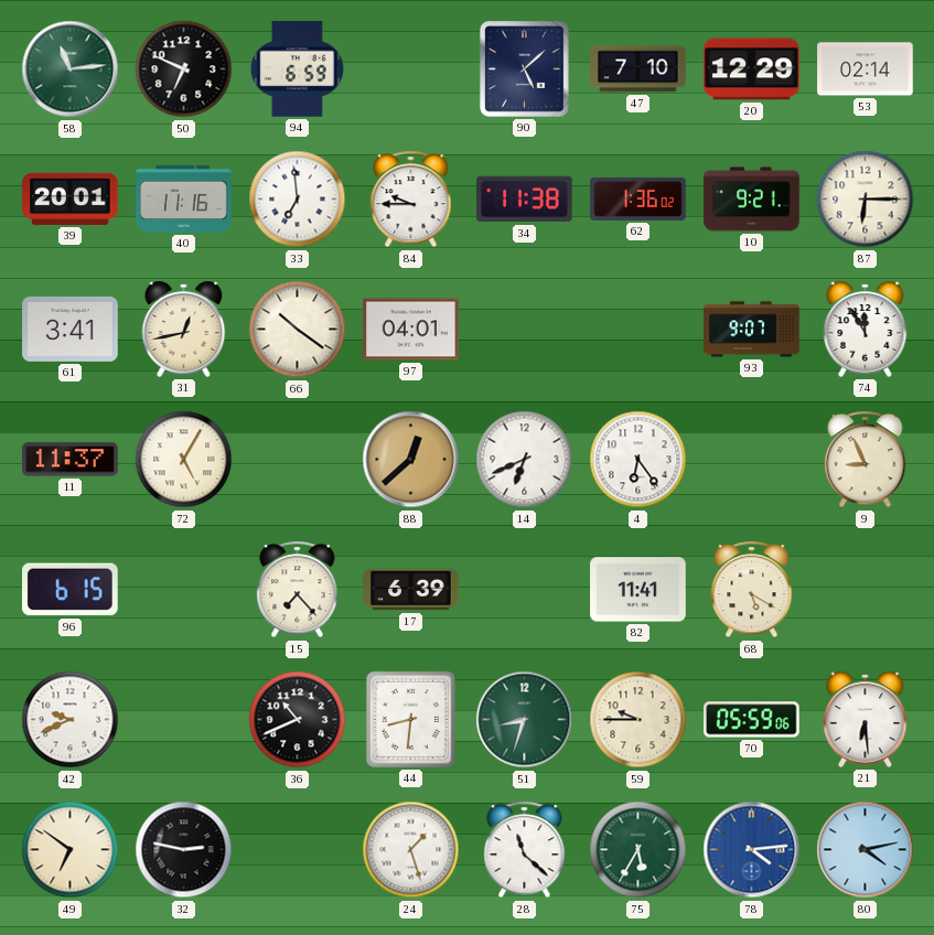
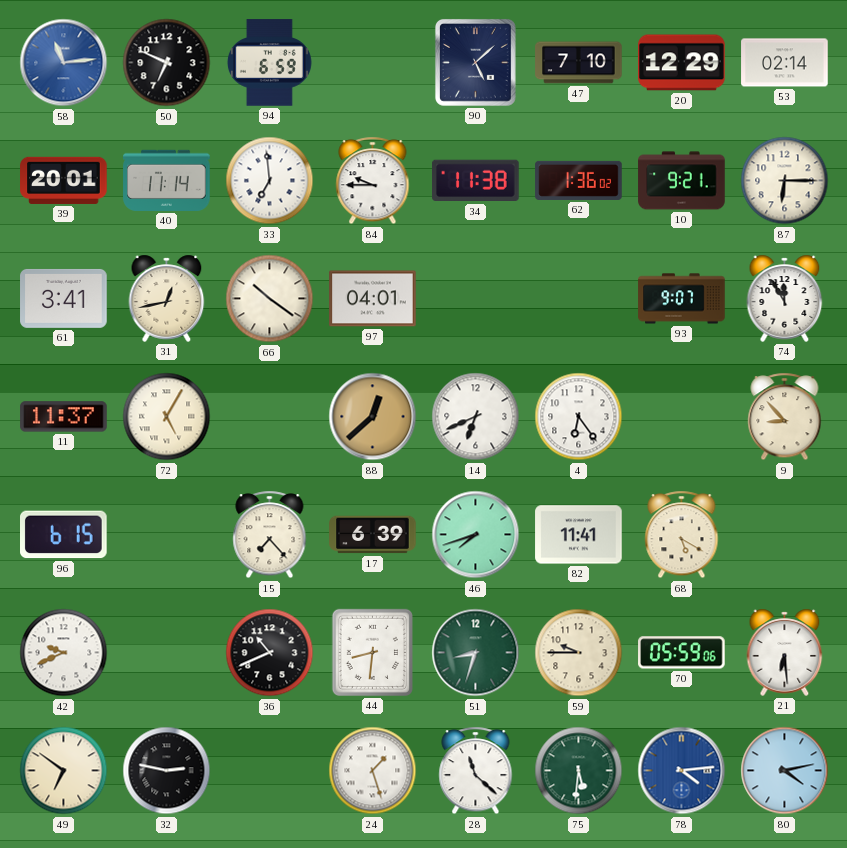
58 dial: green -> blue
40: 11:16 -> 11:14
9: 8:56 -> 8:53
46: none -> 7:42
75: 5:35 -> 5:31
